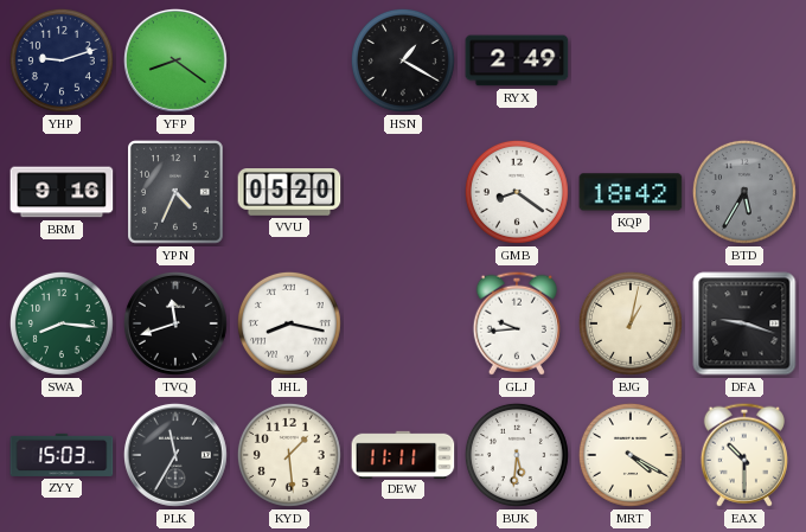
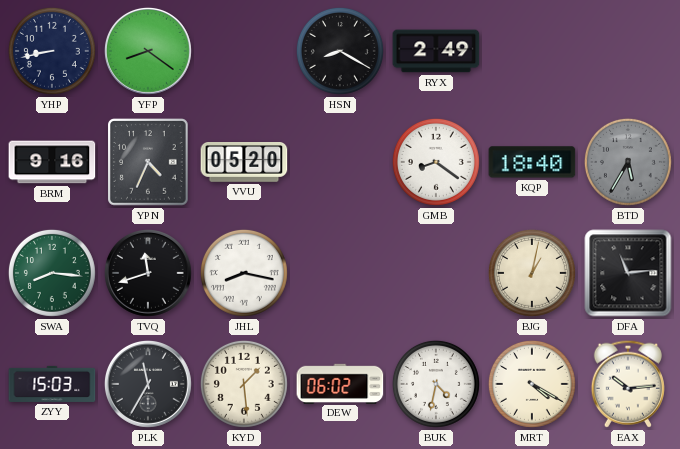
YHP: 9:12 -> 8:43
HSN: 1:20 -> 8:20
KQP: 18:42 -> 18:40
GLJ: 9:44 -> none
DFA: 9:18 -> 11:14
DEW: 11:11 -> 06:02
BUK: 5:31 -> 4:32
EAX: 10:30 -> 10:14
